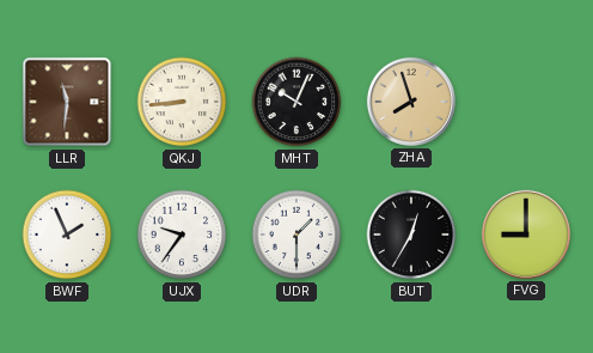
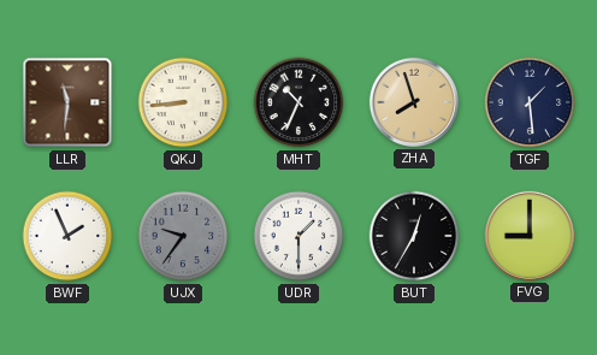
MHT: 10:04 -> 10:34
TGF: none -> 1:29
UJX dial: white -> grey
